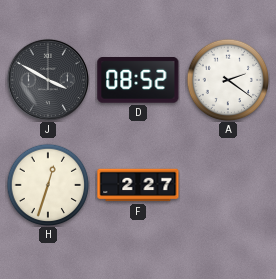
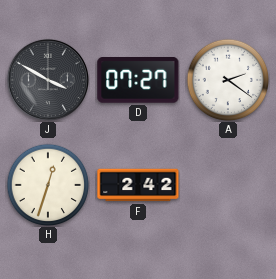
D: 08:52 -> 07:27
F: 2:27 -> 2:42
